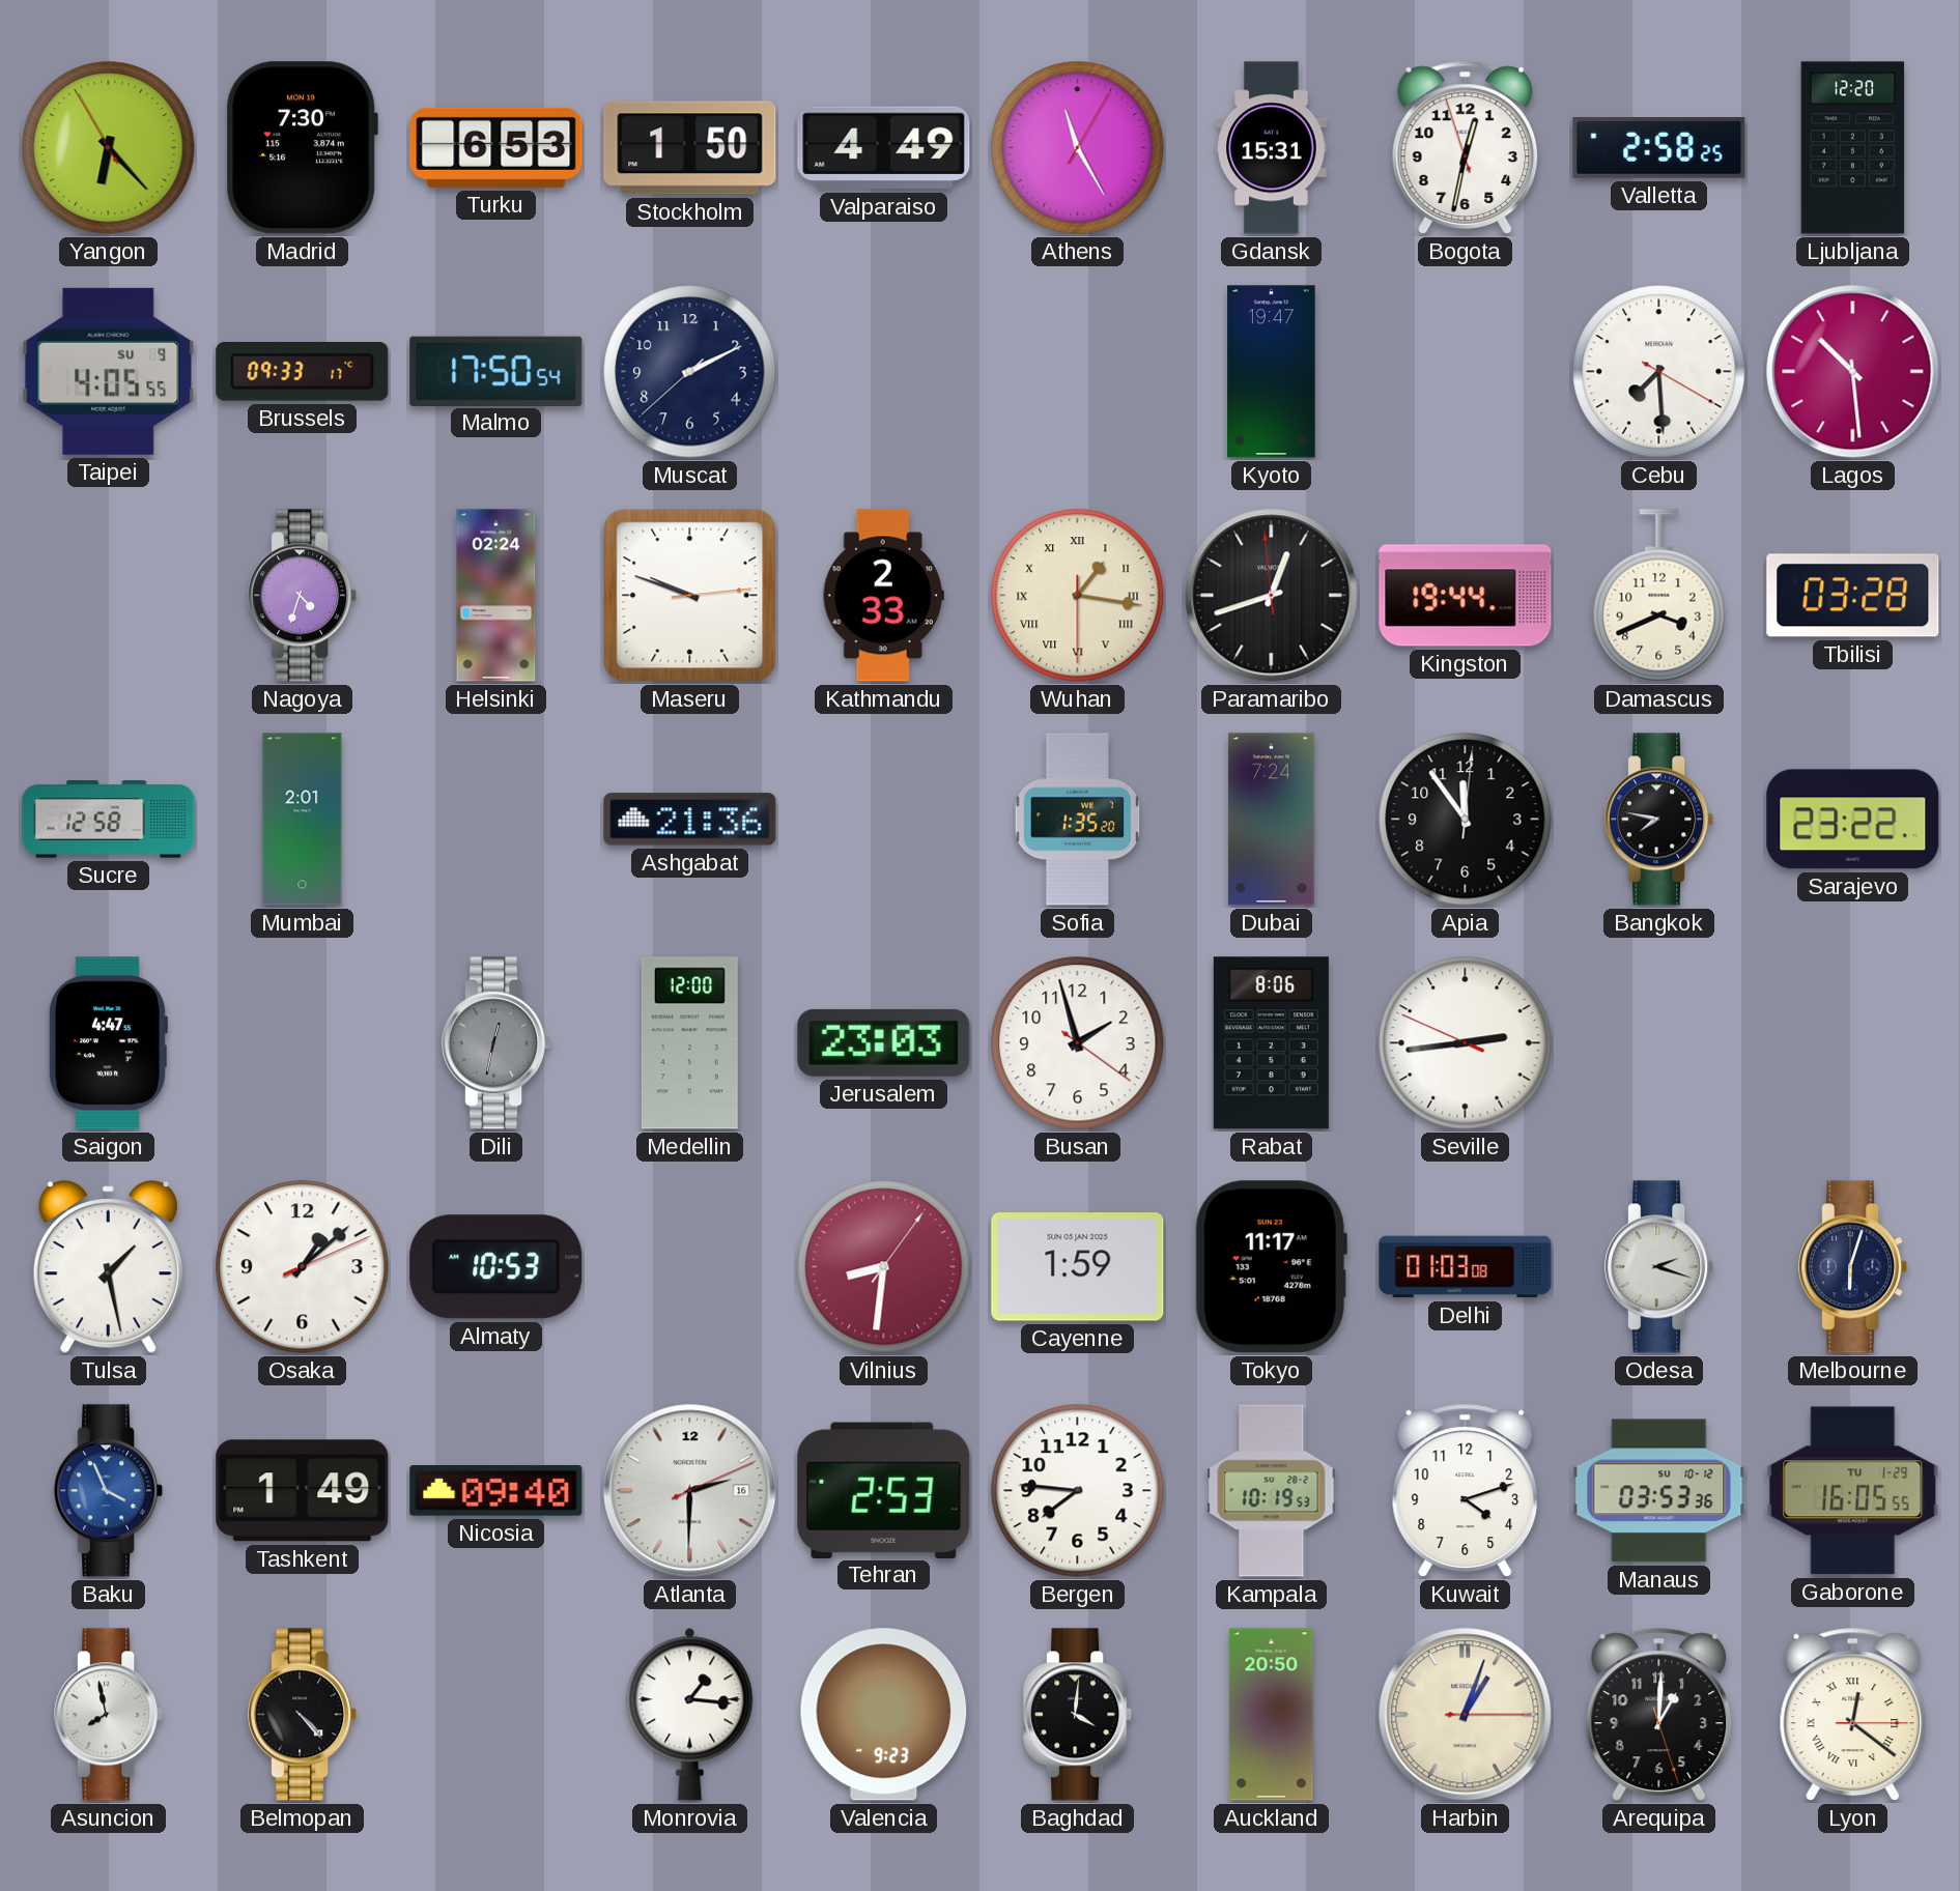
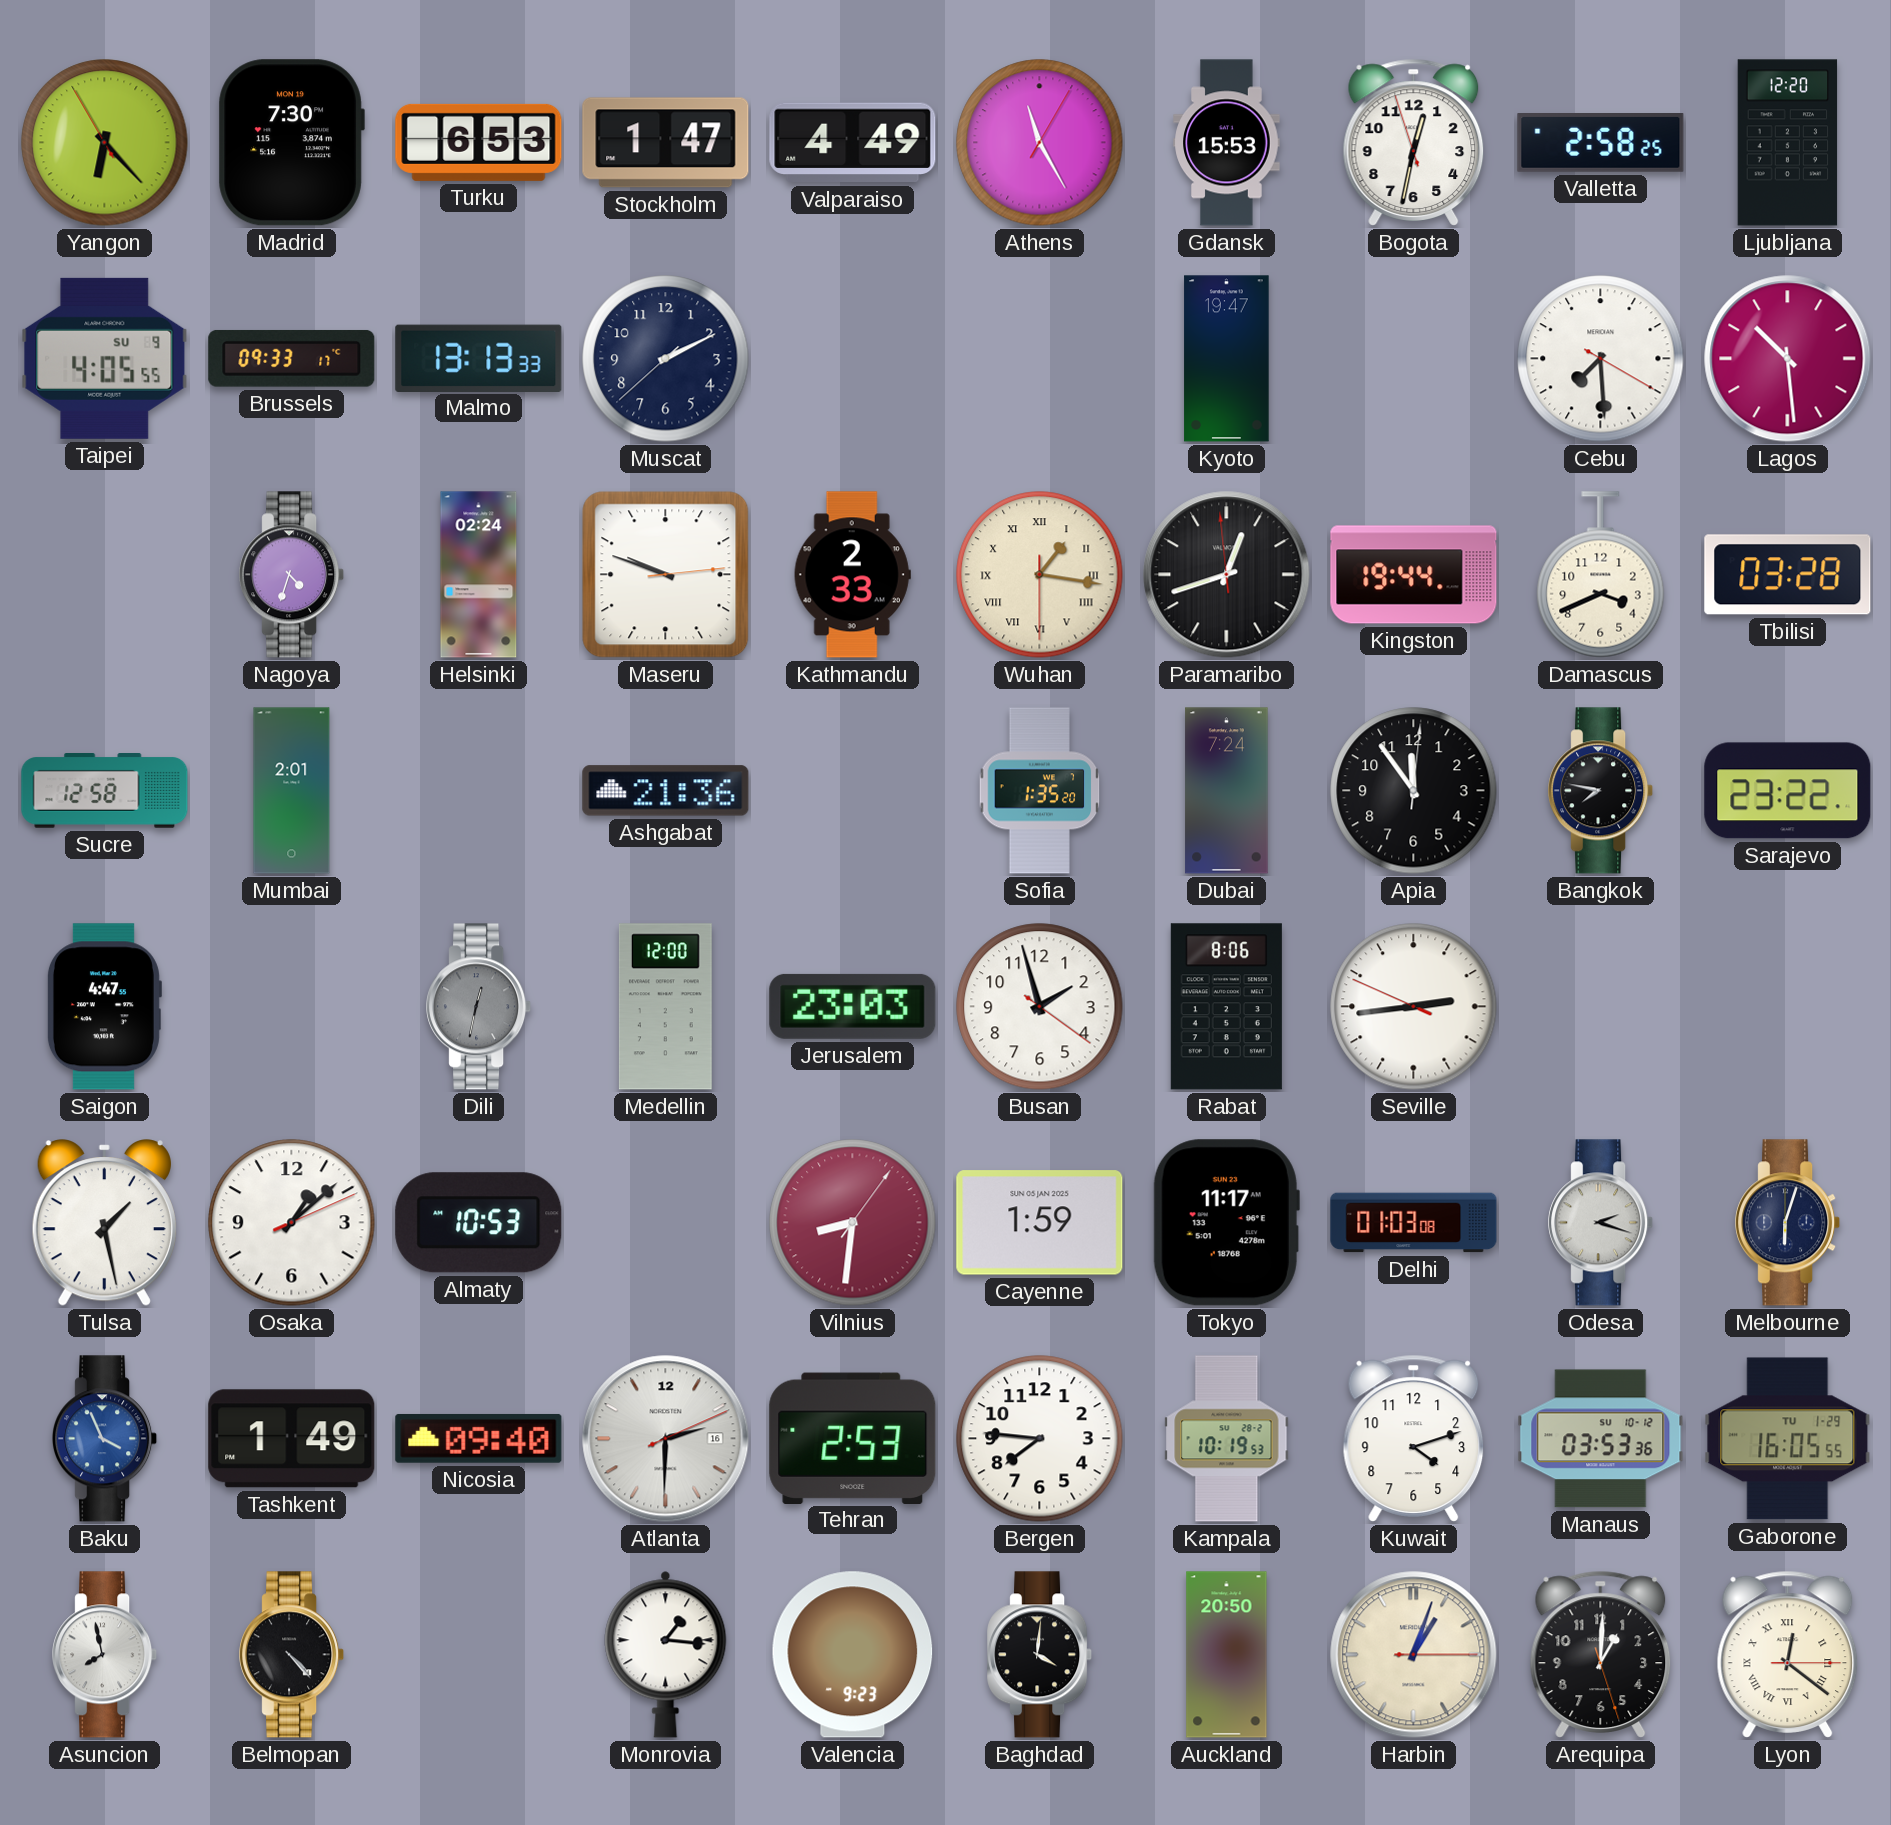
Stockholm: 1:50 -> 1:47
Gdansk: 15:31 -> 15:53
Malmo: 17:50 -> 13:13
